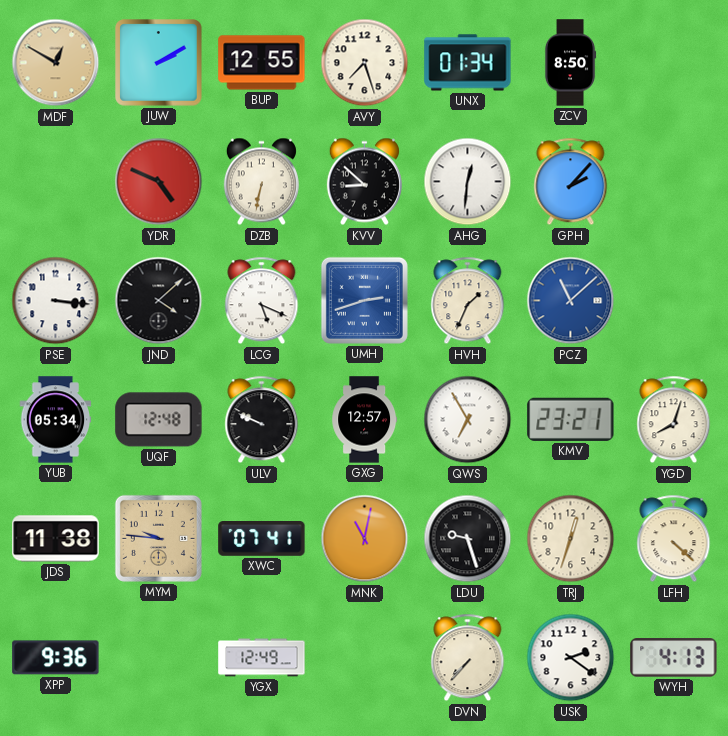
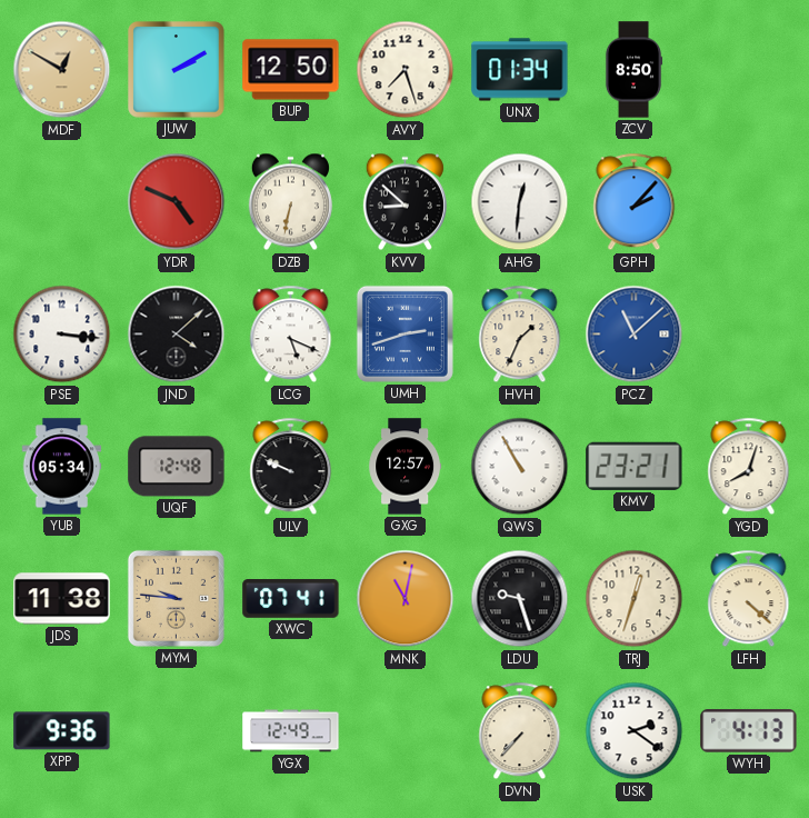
BUP: 12:55 -> 12:50
QWS: 6:55 -> 10:55
